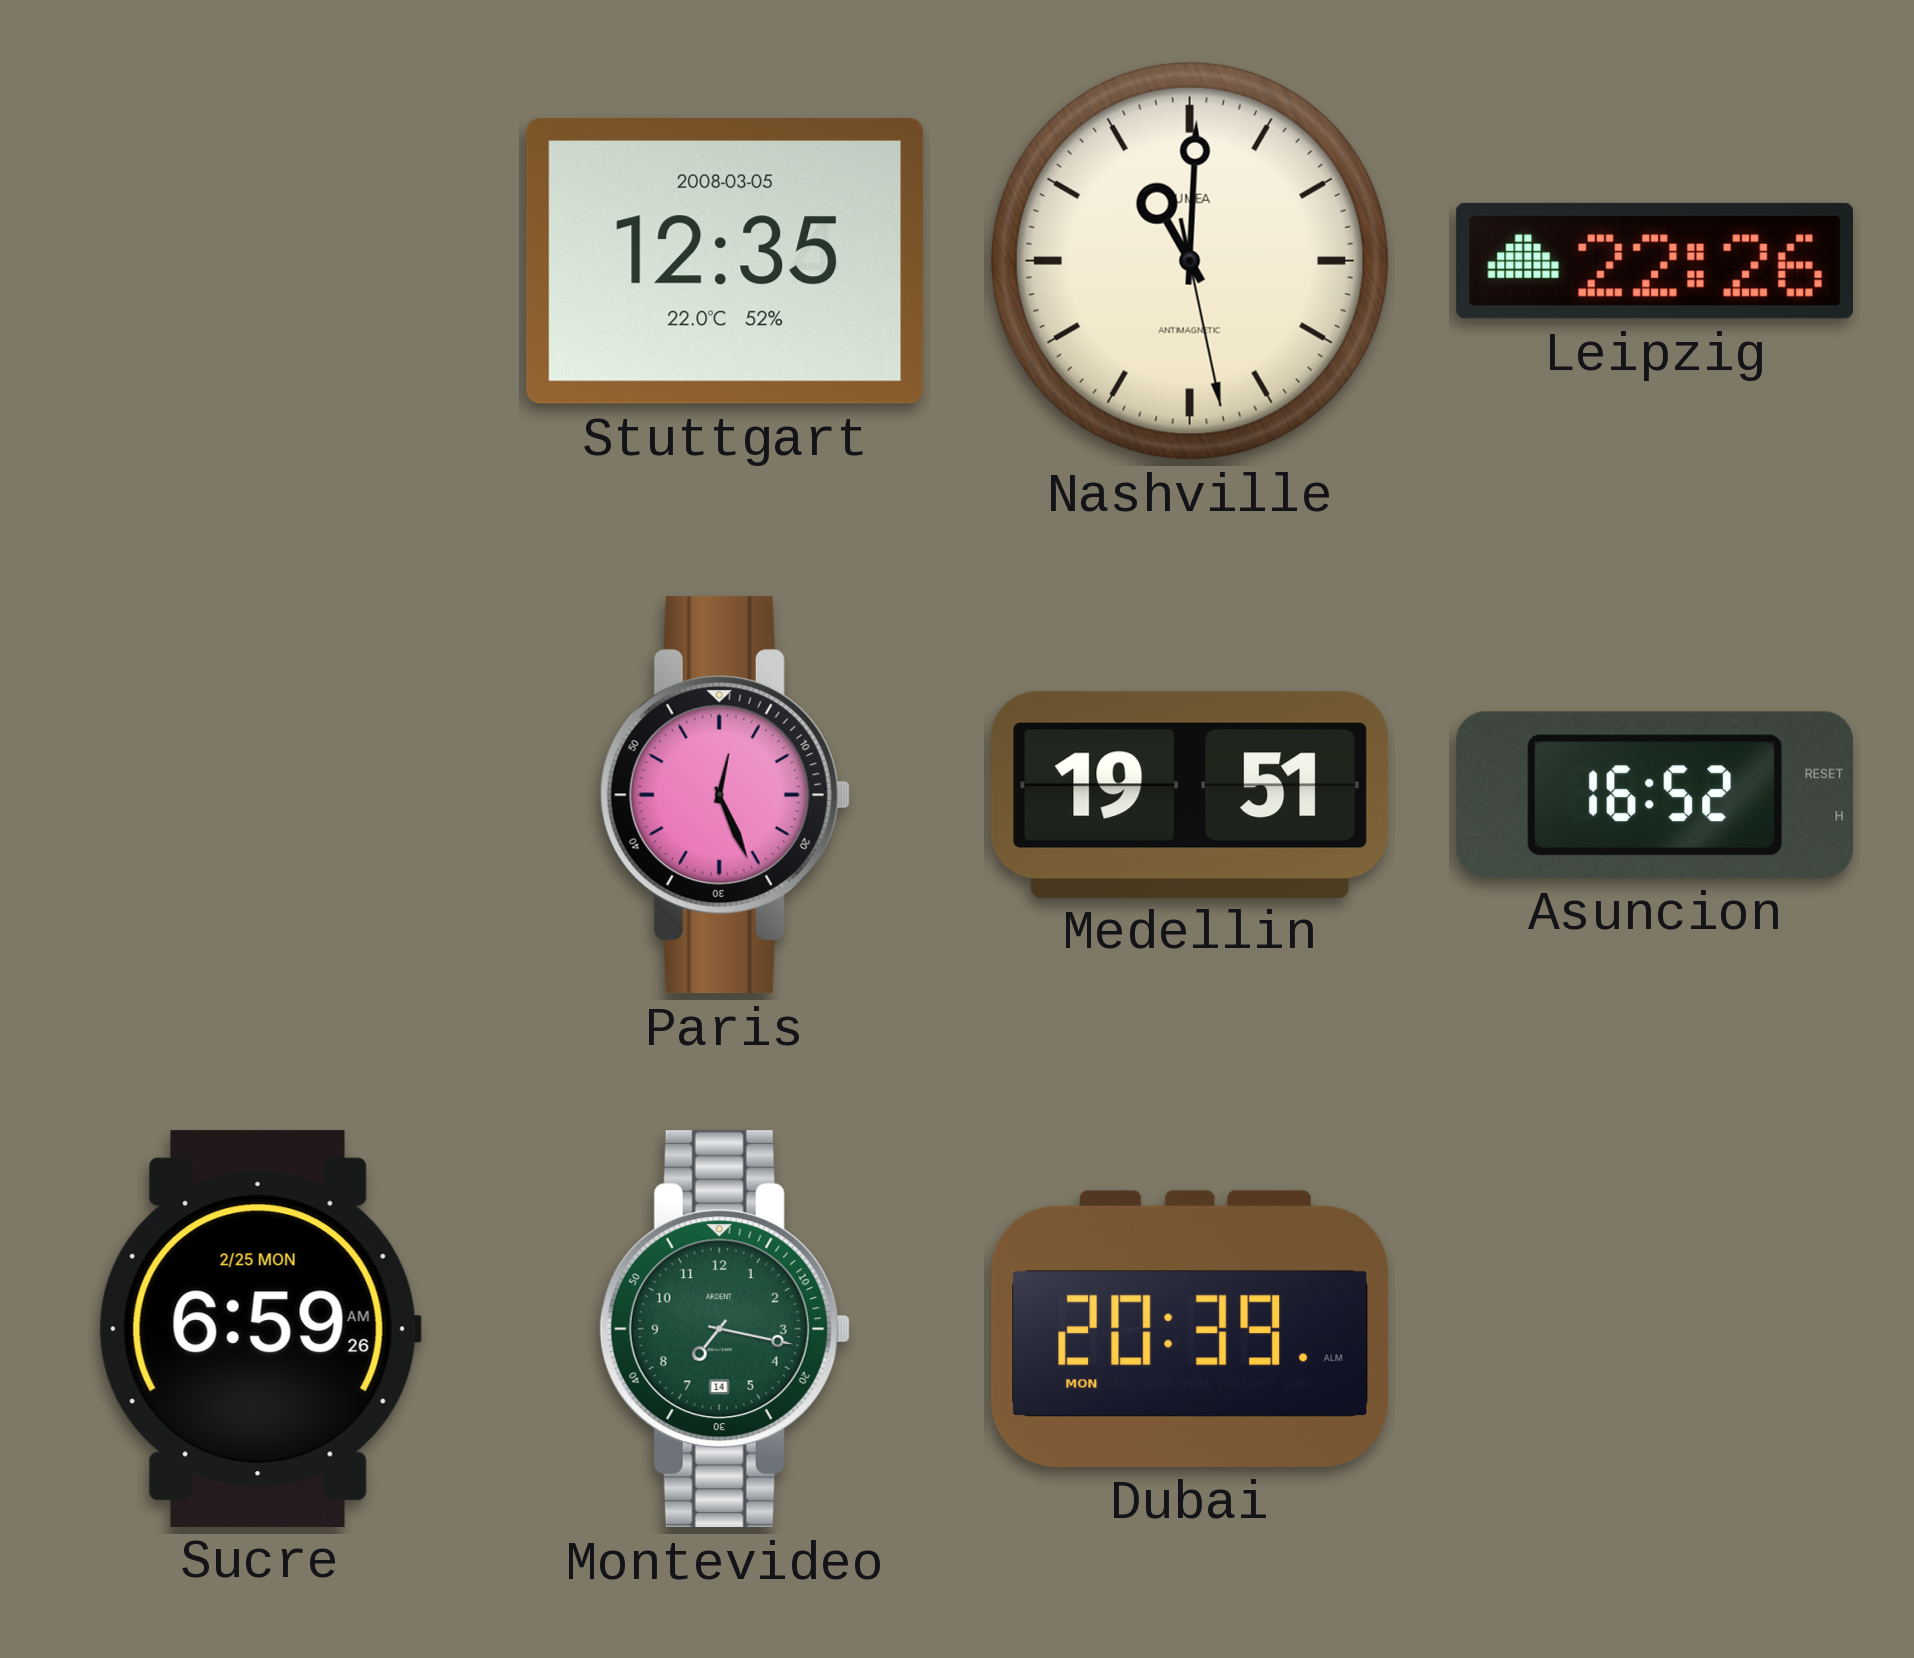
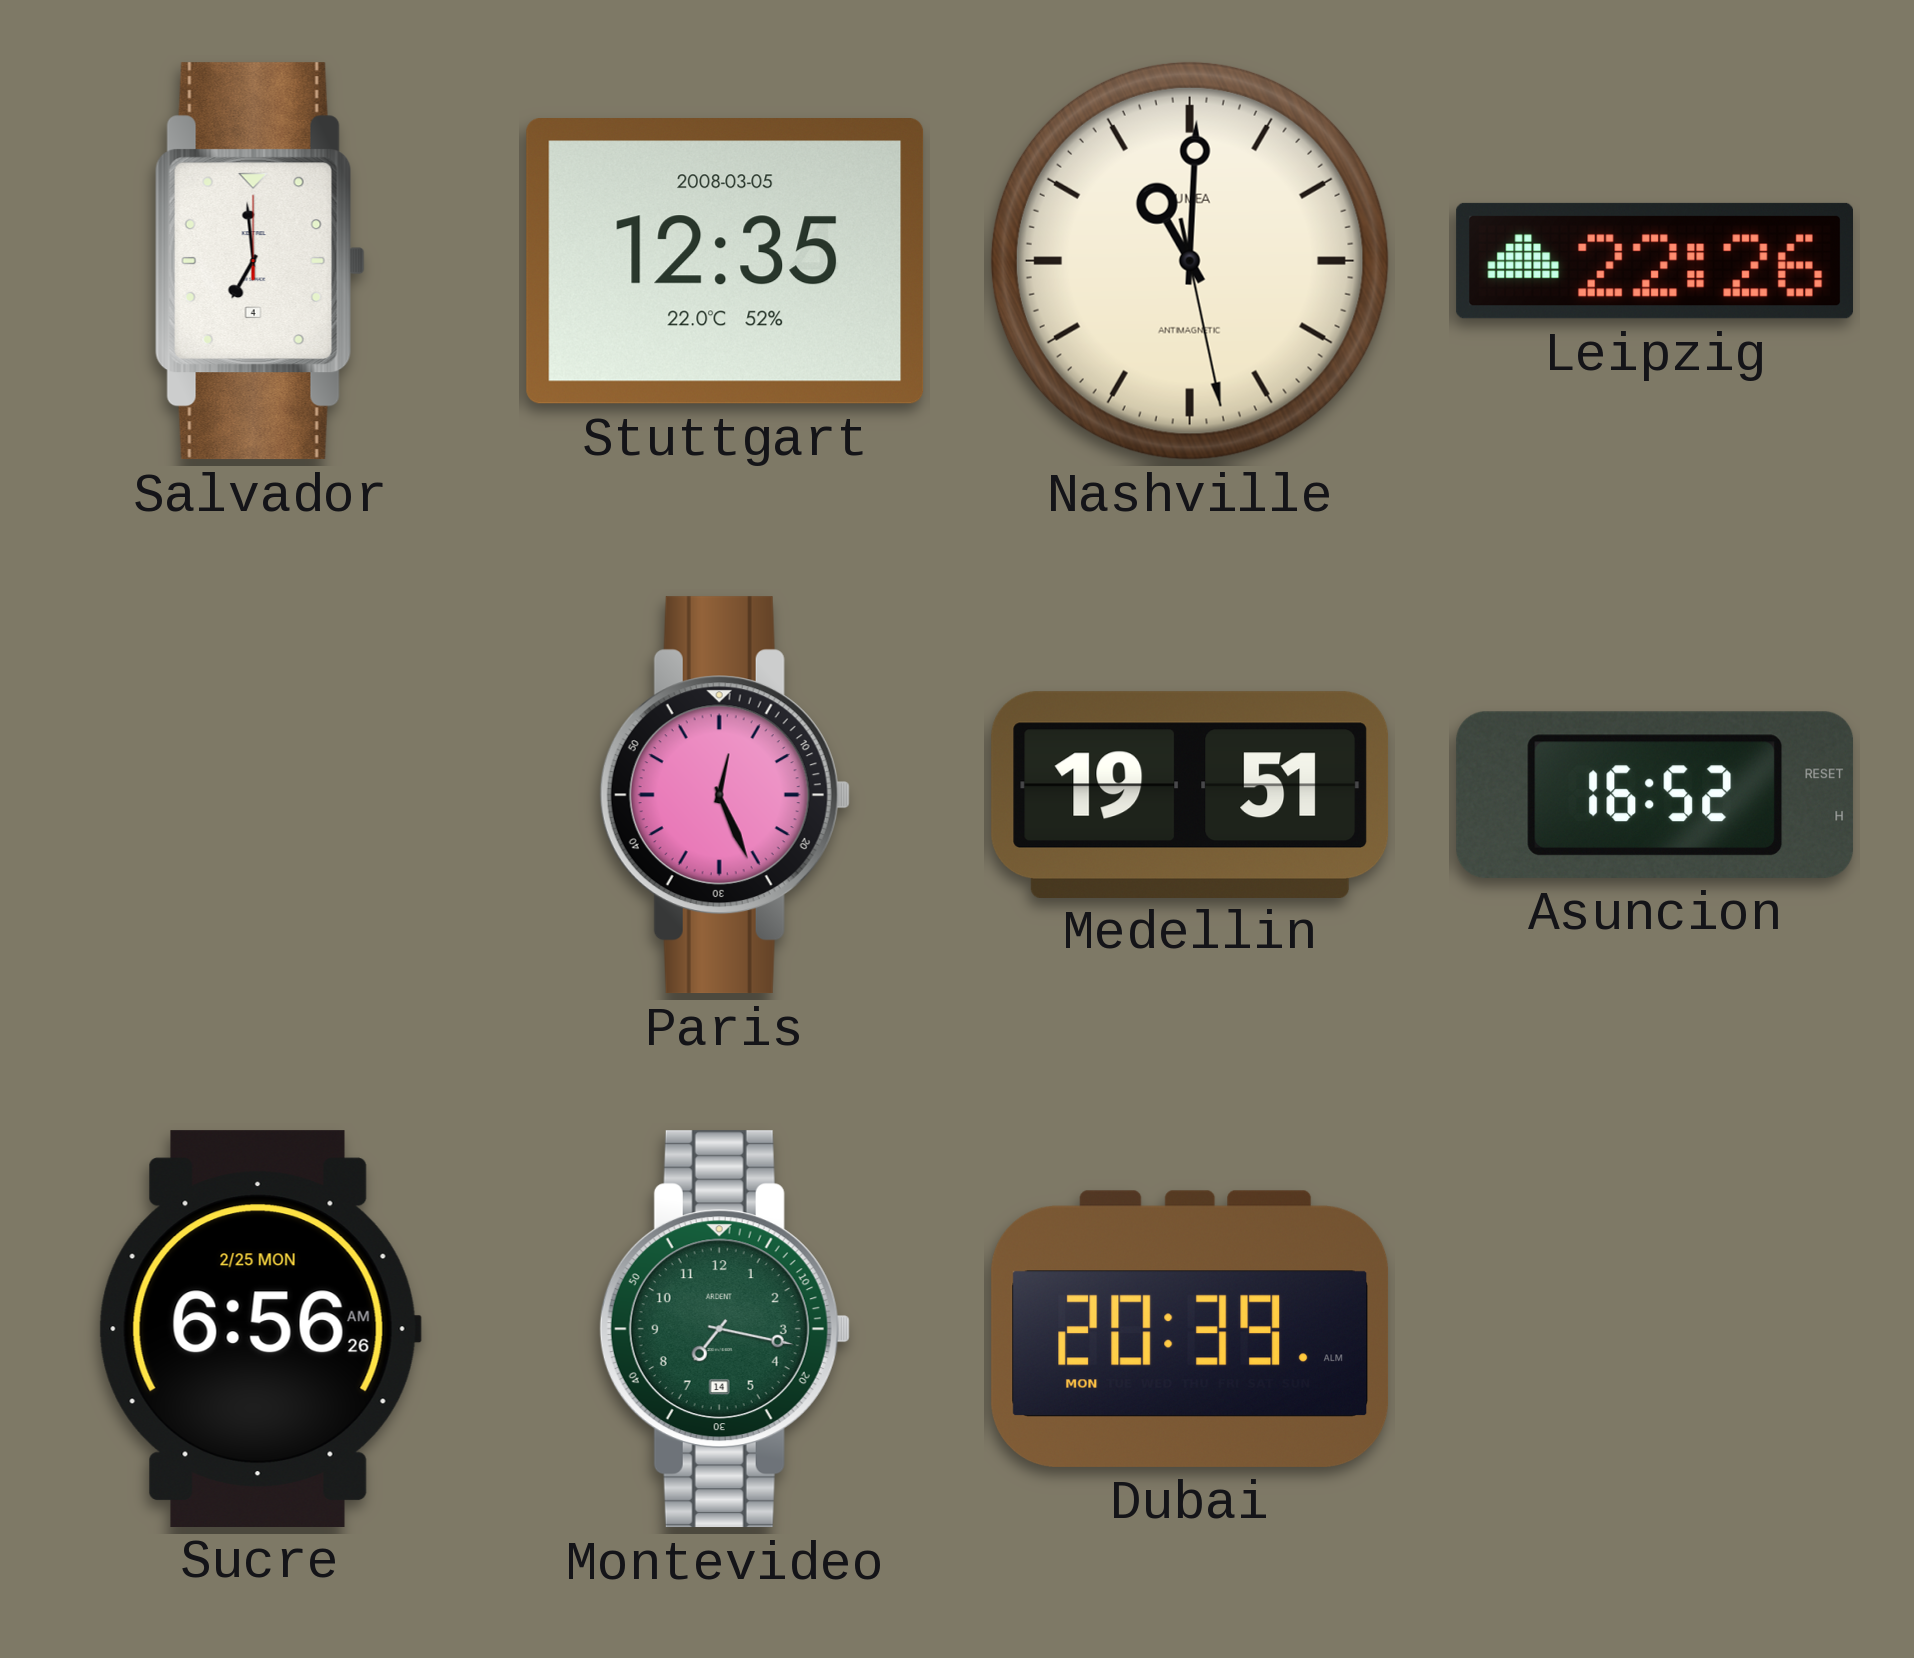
Salvador: none -> 6:59
Sucre: 6:59 -> 6:56
